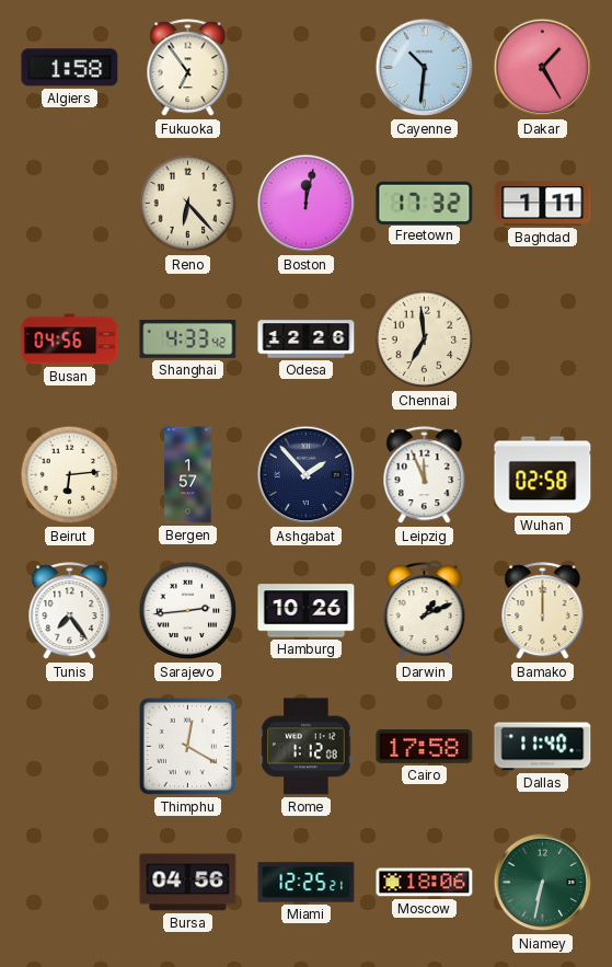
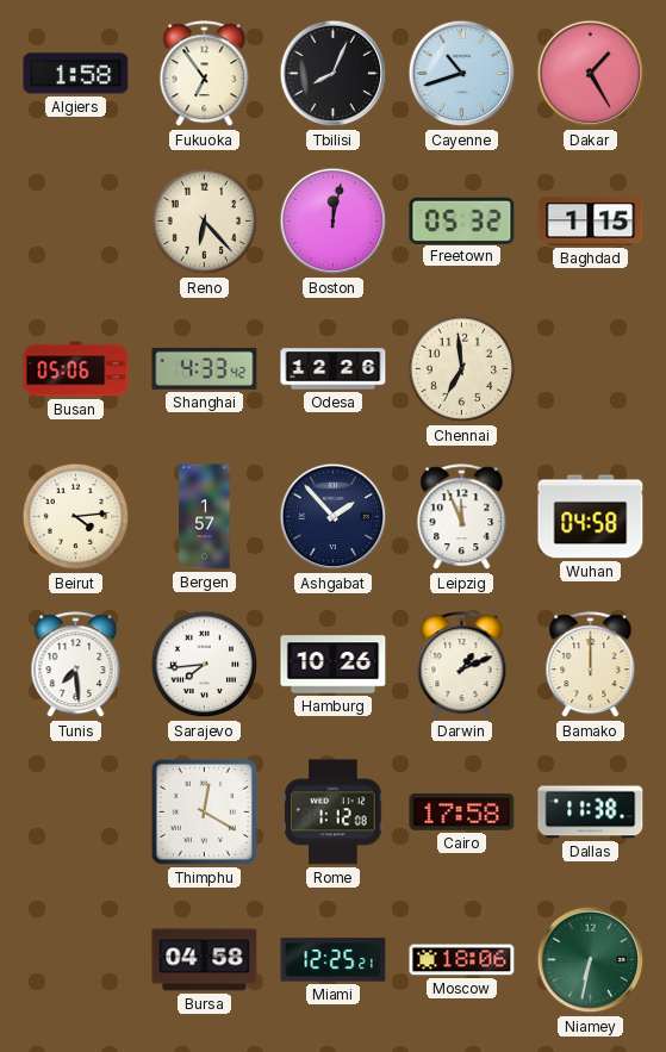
Tbilisi: none -> 8:04
Cayenne: 10:31 -> 10:42
Freetown: 17:32 -> 05:32
Baghdad: 1:11 -> 1:15
Busan: 04:56 -> 05:06
Beirut: 6:14 -> 4:14
Wuhan: 02:58 -> 04:58
Tunis: 7:24 -> 7:29
Sarajevo: 2:44 -> 7:44
Dallas: 11:40 -> 11:38
Bursa: 04:56 -> 04:58
